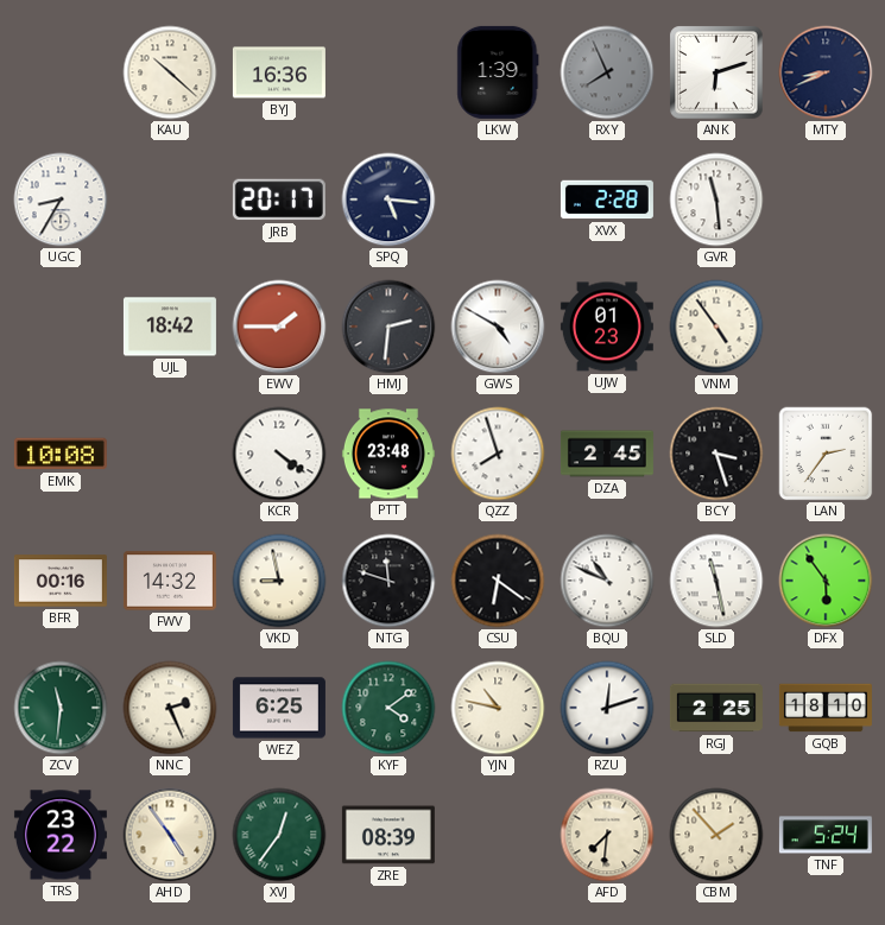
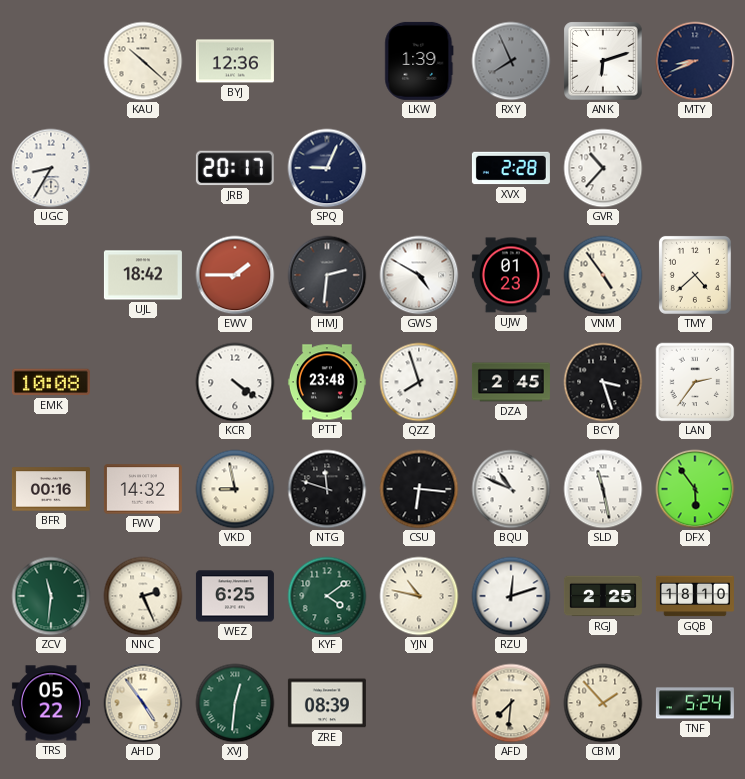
BYJ: 16:36 -> 12:36
SPQ: 5:16 -> 9:04
GVR: 11:29 -> 10:37
TMY: none -> 4:38
CSU: 6:21 -> 6:16
TRS: 23:22 -> 05:22
XVJ: 12:36 -> 12:31
